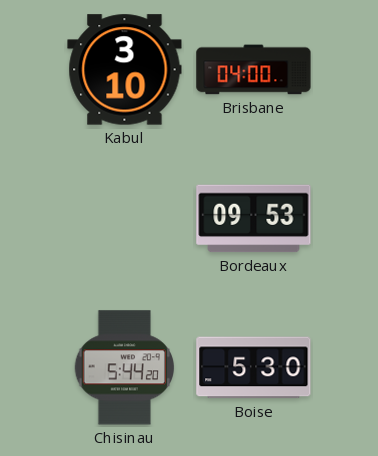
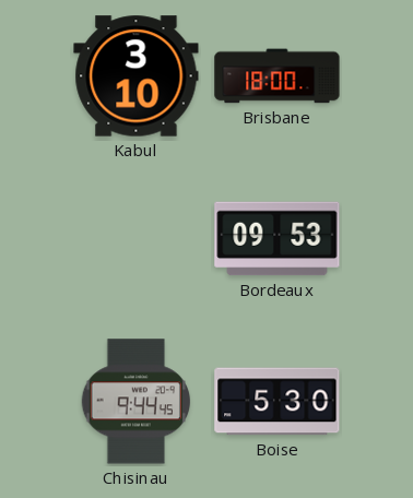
Brisbane: 04:00 -> 18:00
Chisinau: 5:44 -> 9:44
